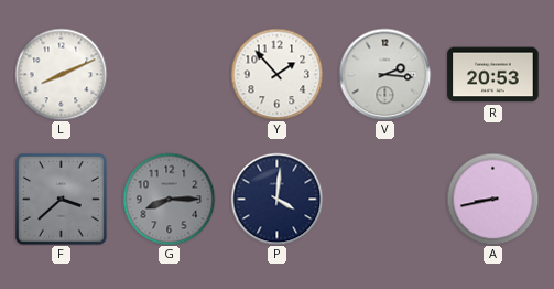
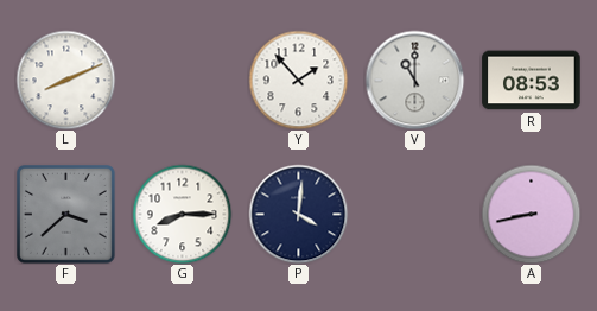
V: 2:16 -> 11:00
R: 20:53 -> 08:53
G dial: grey -> white
